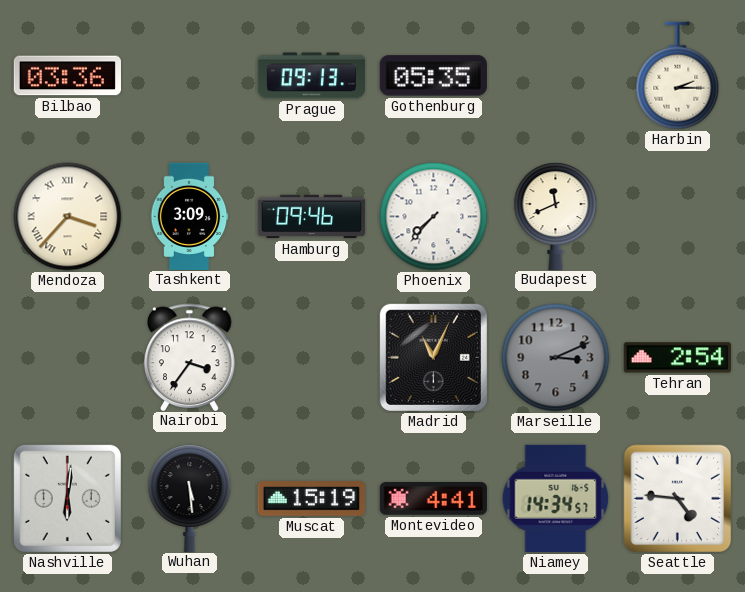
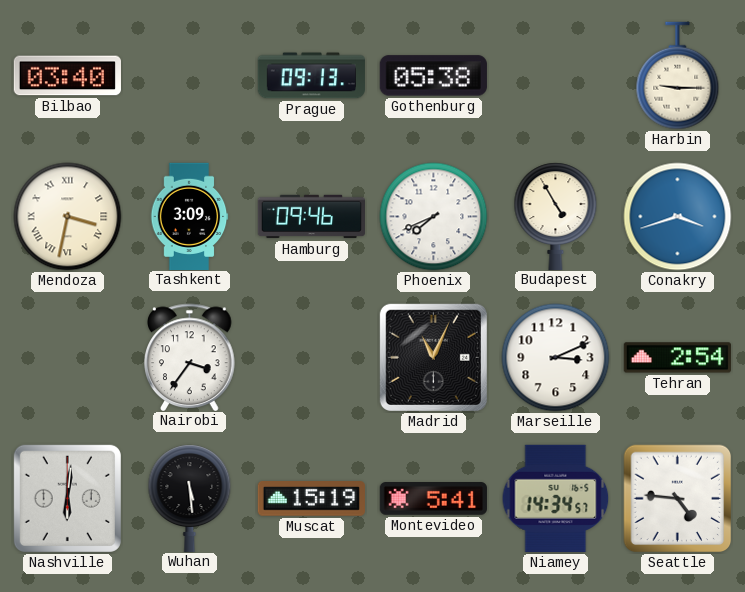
Bilbao: 03:36 -> 03:40
Gothenburg: 05:35 -> 05:38
Harbin: 2:15 -> 9:15
Mendoza: 3:37 -> 3:32
Phoenix: 7:37 -> 7:41
Budapest: 11:41 -> 4:55
Conakry: none -> 3:42
Marseille dial: grey -> white
Montevideo: 4:41 -> 5:41
